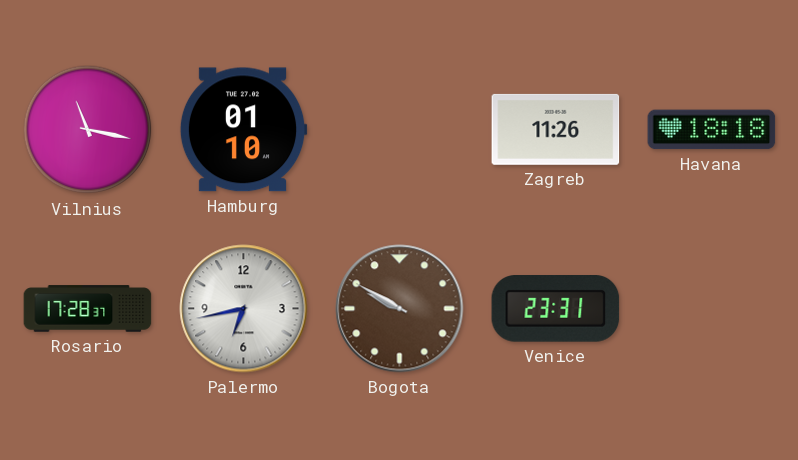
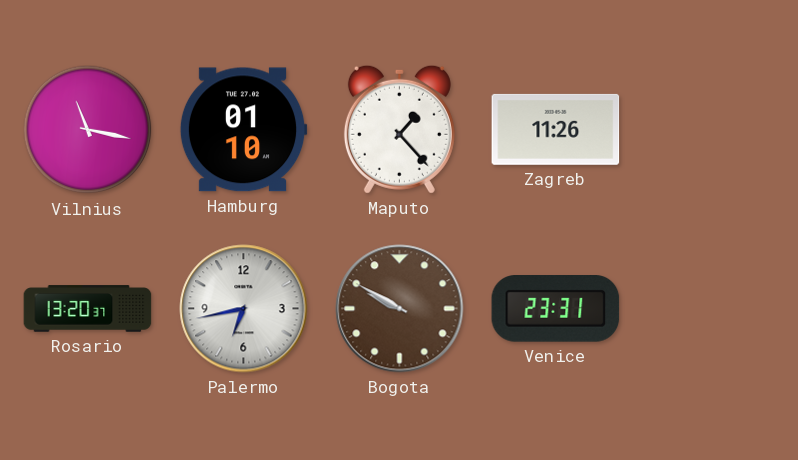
Maputo: none -> 1:23
Havana: 18:18 -> none
Rosario: 17:28 -> 13:20
